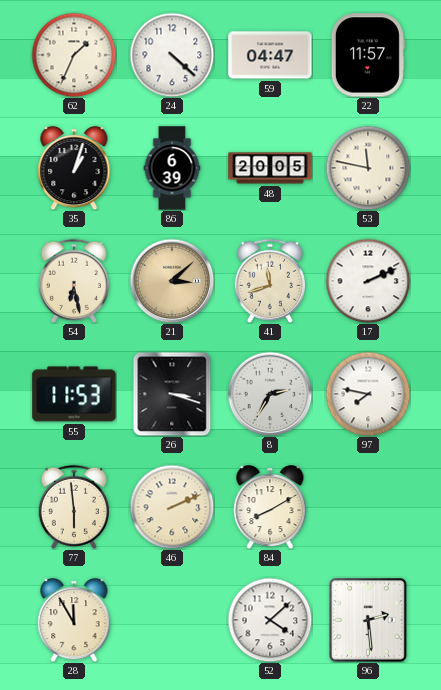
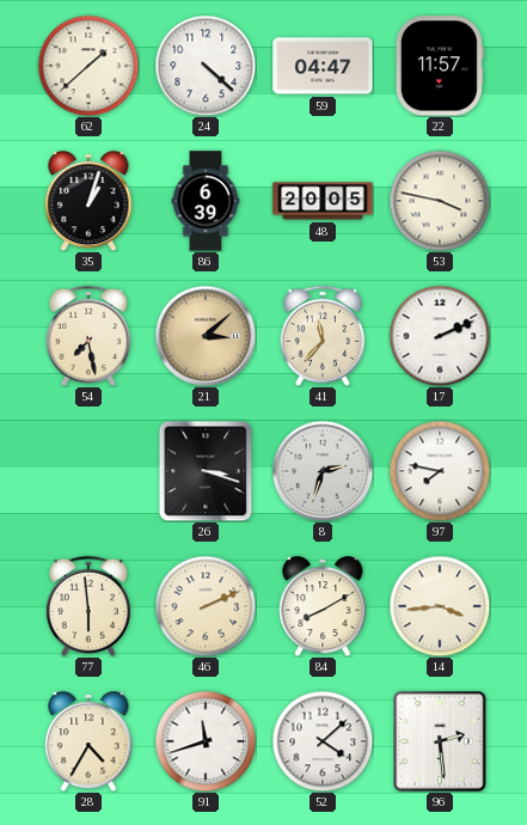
62: 1:34 -> 1:38
53: 11:47 -> 3:47
54: 6:28 -> 7:28
41: 11:42 -> 11:37
55: 11:53 -> none
8: 2:35 -> 2:33
14: none -> 3:44
28: 11:55 -> 4:35
91: none -> 11:42
